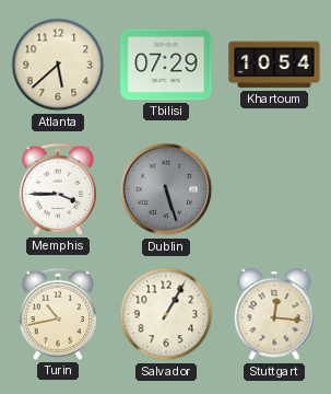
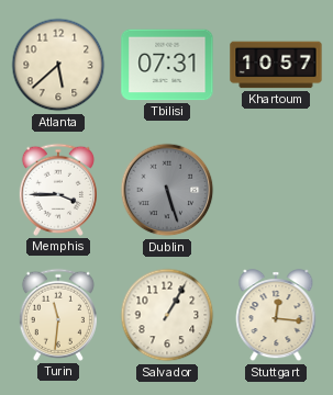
Tbilisi: 07:29 -> 07:31
Khartoum: 10:54 -> 10:57
Turin: 10:43 -> 11:31
